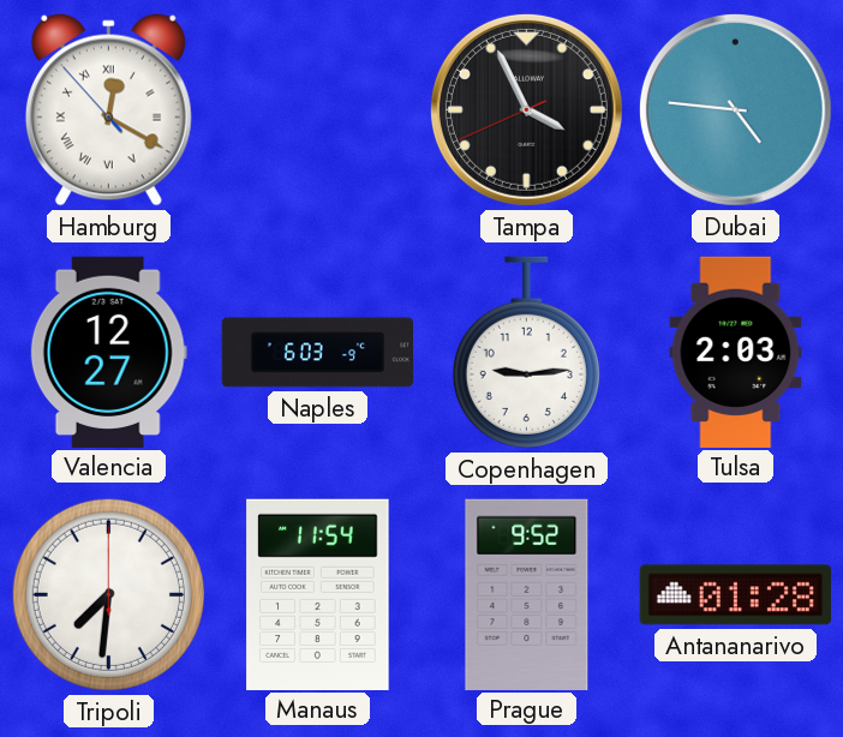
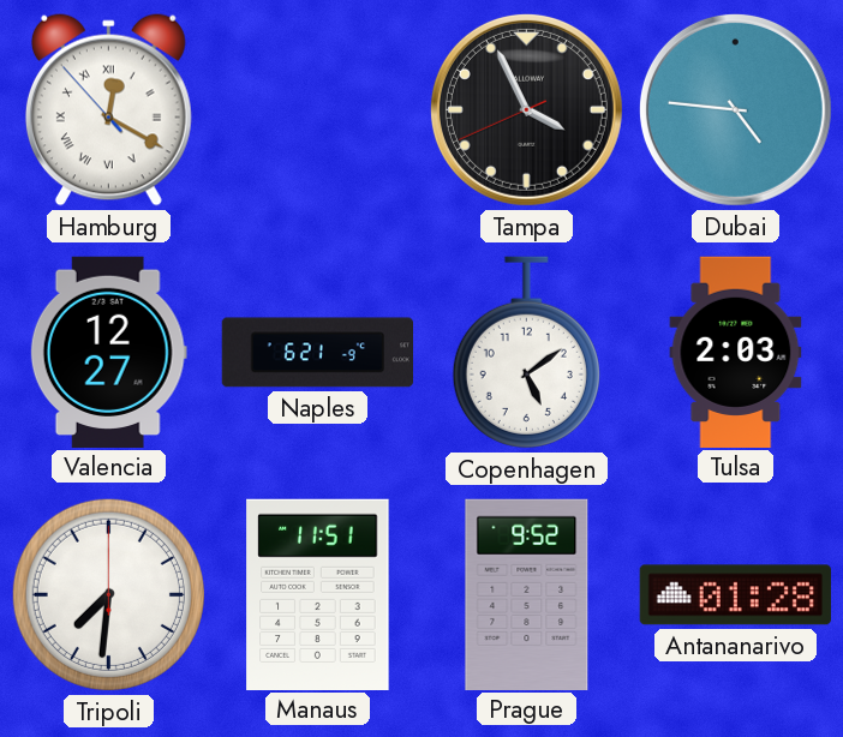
Naples: 6:03 -> 6:21
Copenhagen: 9:14 -> 5:09
Manaus: 11:54 -> 11:51
